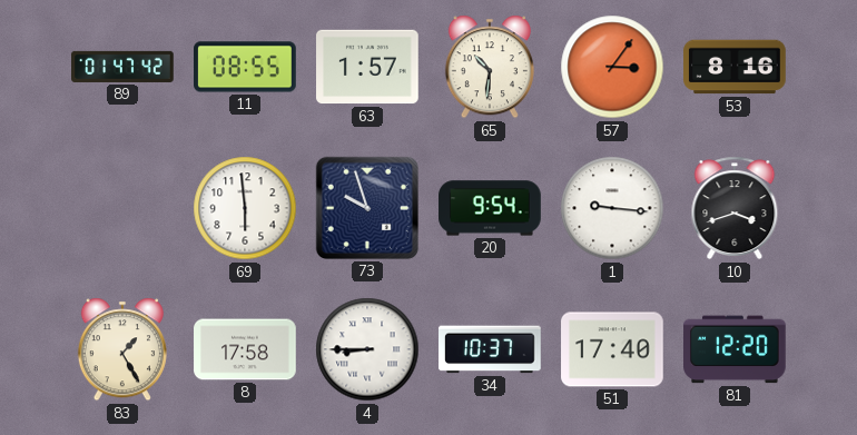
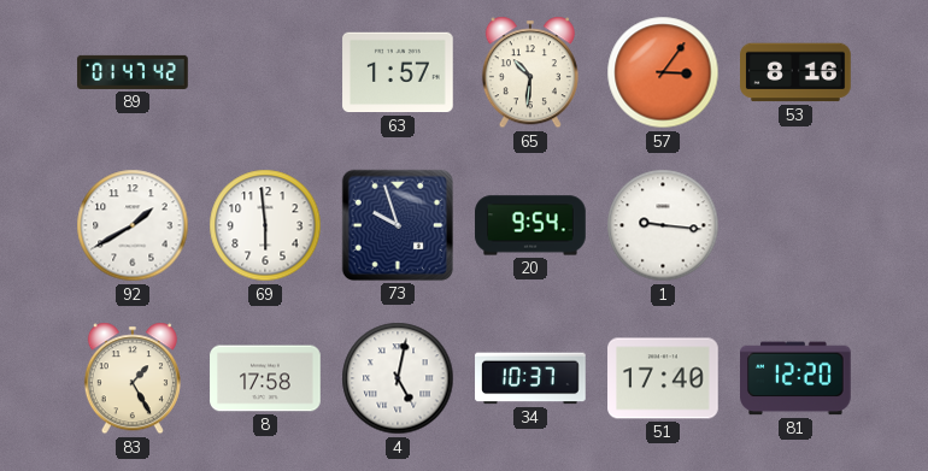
11: 08:55 -> none
92: none -> 1:40
10: 3:42 -> none
4: 8:45 -> 5:02
